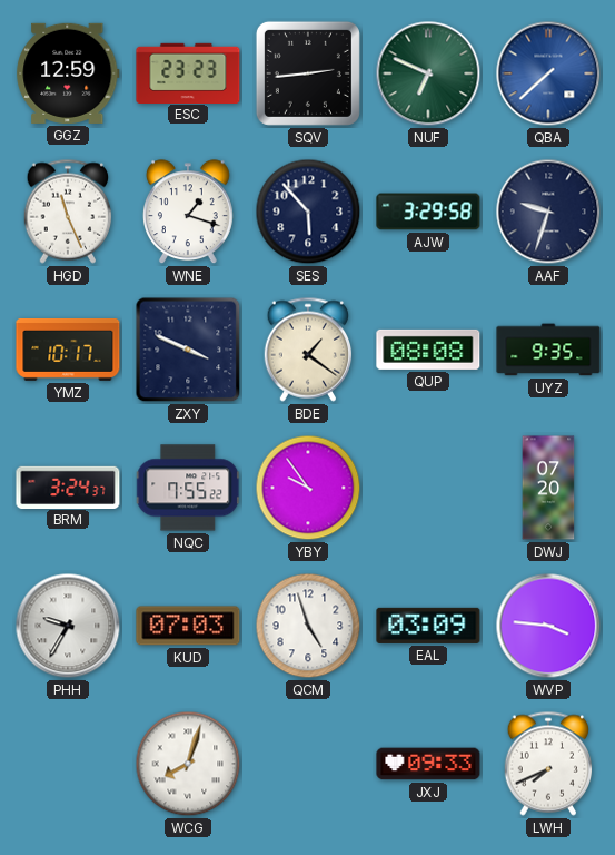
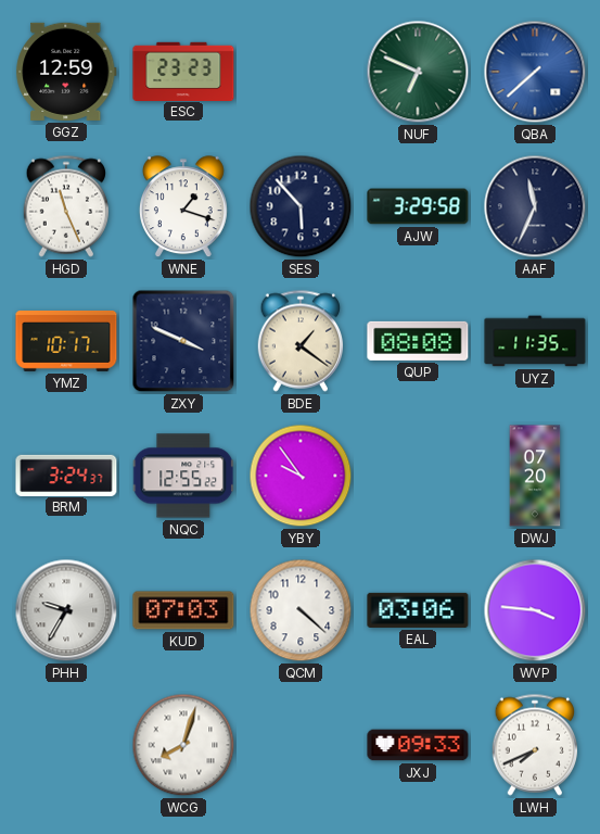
SQV: 2:44 -> none
AAF: 9:33 -> 11:34
UYZ: 9:35 -> 11:35
NQC: 7:55 -> 12:55
QCM: 4:57 -> 4:22
EAL: 03:09 -> 03:06
